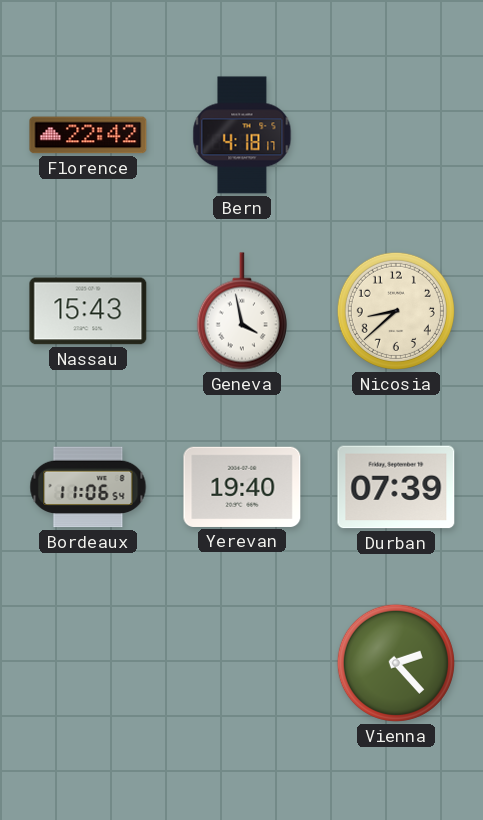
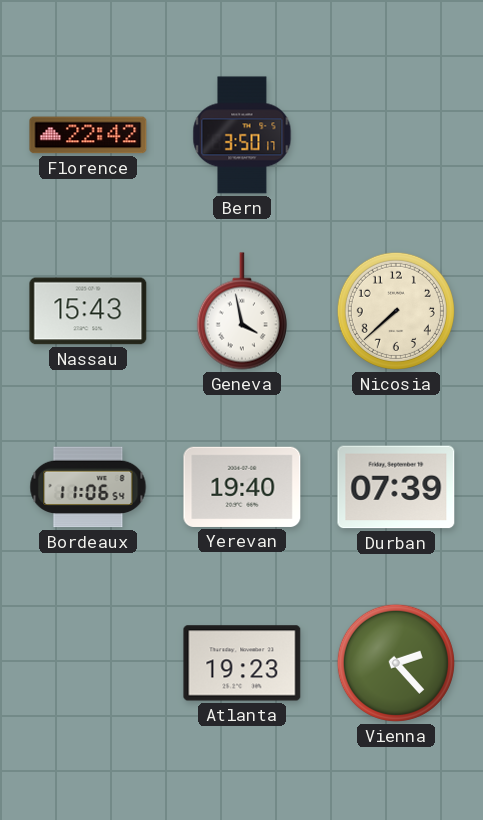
Bern: 4:18 -> 3:50
Nicosia: 8:38 -> 7:38
Atlanta: none -> 19:23
